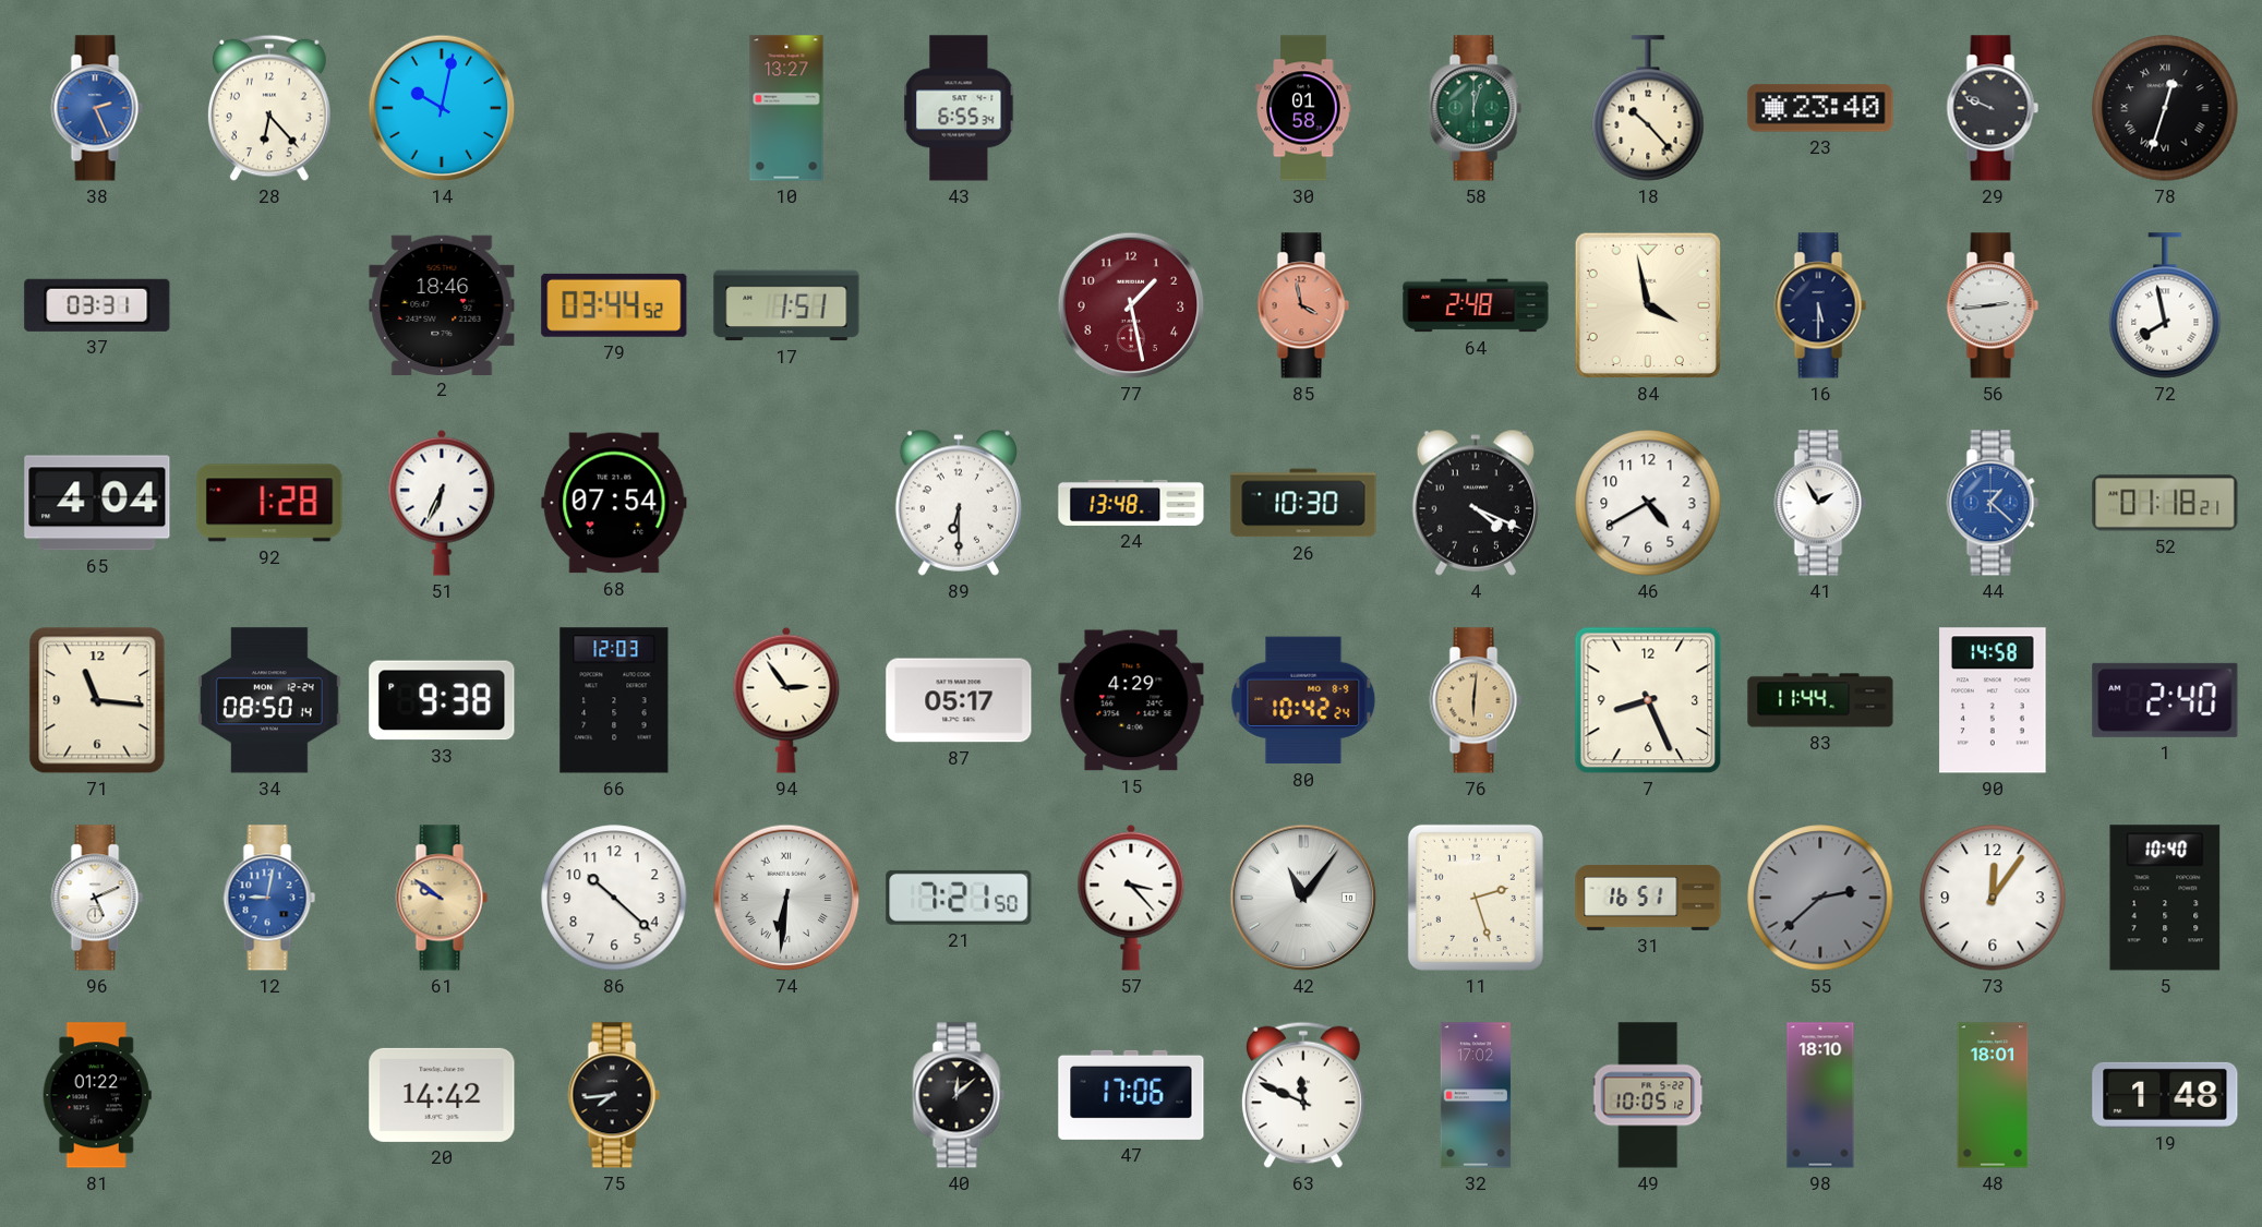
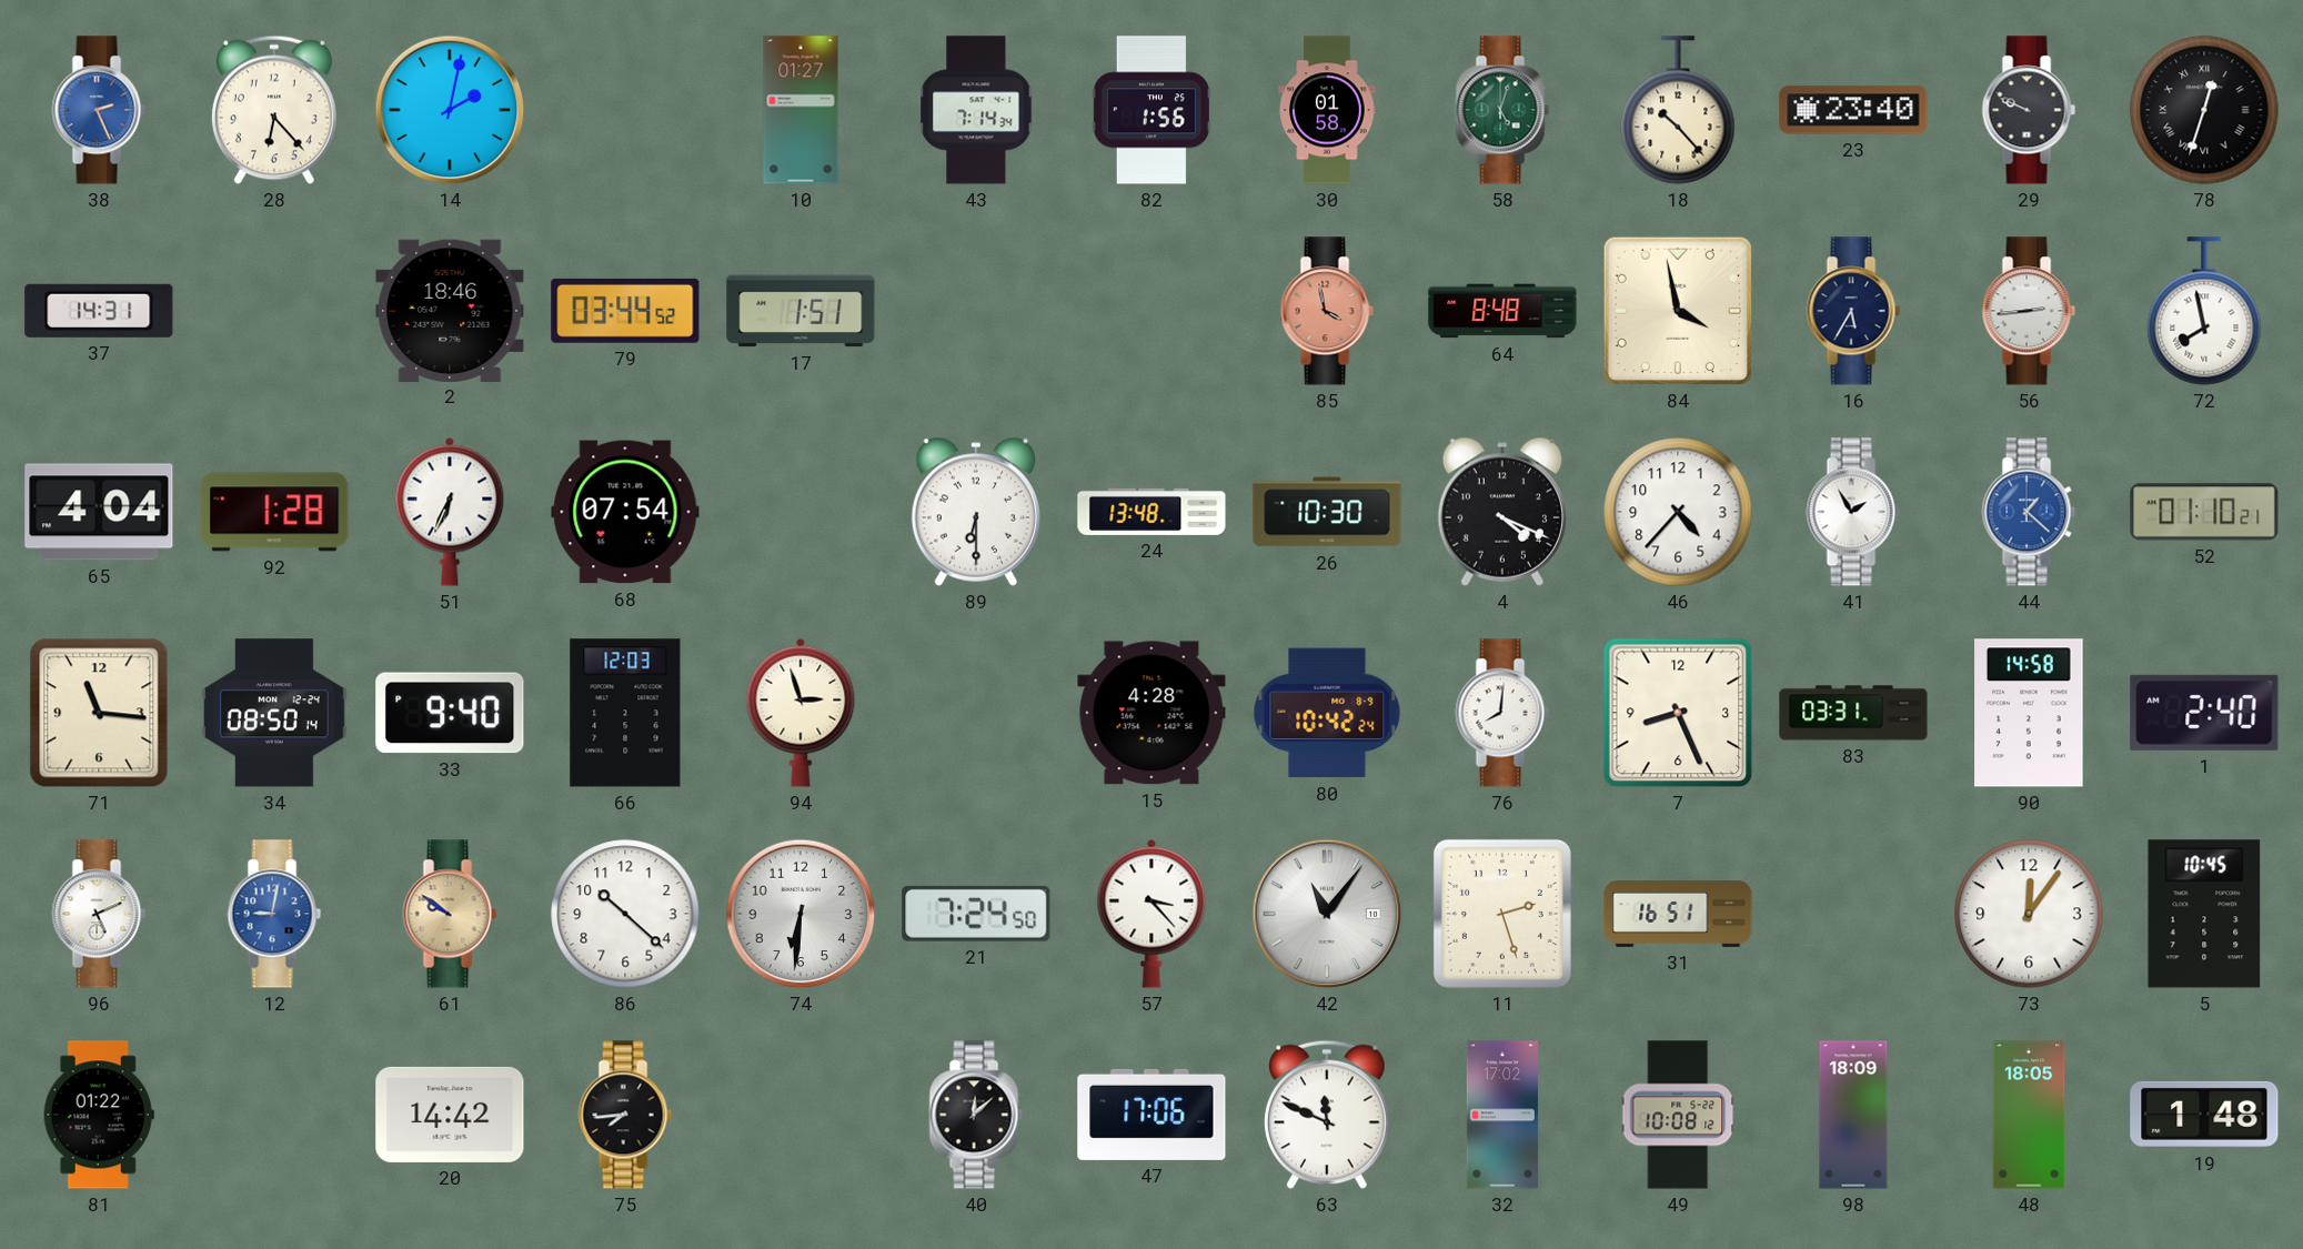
14: 10:02 -> 2:02
10: 13:27 -> 01:27
43: 6:55 -> 7:14
82: none -> 1:56
58: 12:03 -> 5:03
37: 03:31 -> 14:31
77: 1:28 -> none
64: 2:48 -> 8:48
16: 5:30 -> 5:35
46: 4:40 -> 4:37
52: 01:18 -> 01:10
33: 9:38 -> 9:40
94: 2:54 -> 2:57
87: 05:17 -> none
15: 4:29 -> 4:28
76: 6:01 -> 8:01
76 dial: champagne -> white
83: 11:44 -> 03:31
74 numerals: Roman -> Arabic
21: 7:21 -> 7:24
55: 2:38 -> none
5: 10:40 -> 10:45
49: 10:05 -> 10:08
98: 18:10 -> 18:09
48: 18:01 -> 18:05
